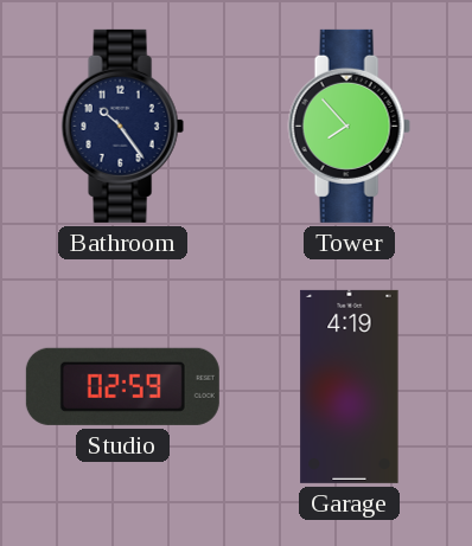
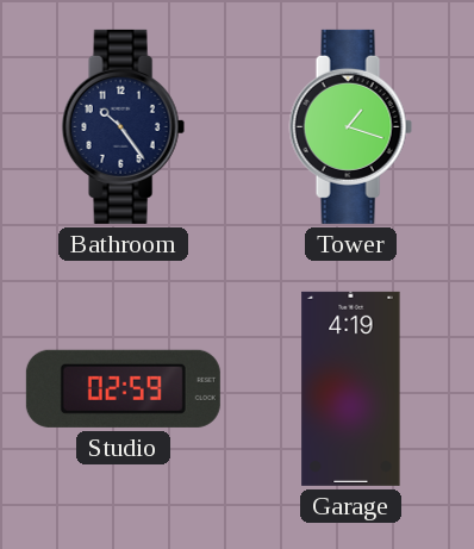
Tower: 7:53 -> 1:18
